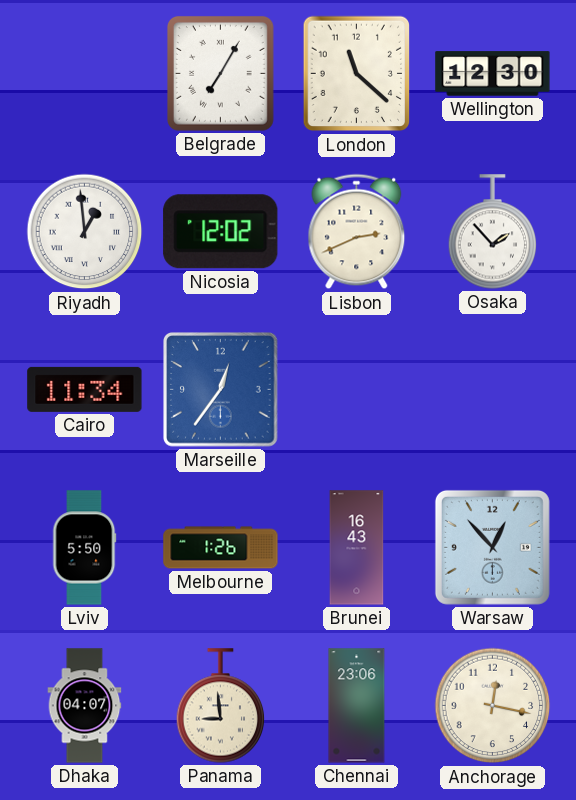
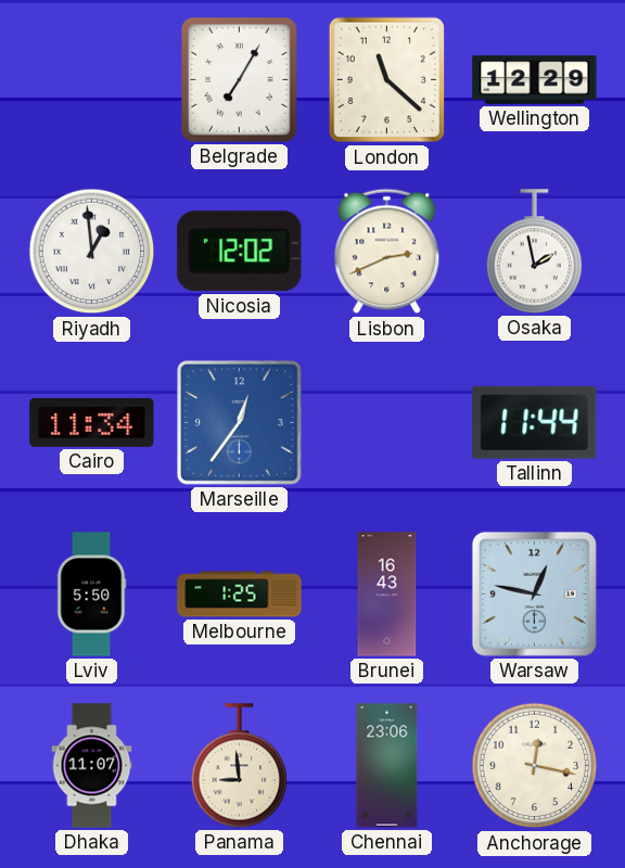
Wellington: 12:30 -> 12:29
Osaka: 1:53 -> 1:58
Tallinn: none -> 11:44
Melbourne: 1:26 -> 1:25
Warsaw: 12:53 -> 12:47
Dhaka: 04:07 -> 11:07
